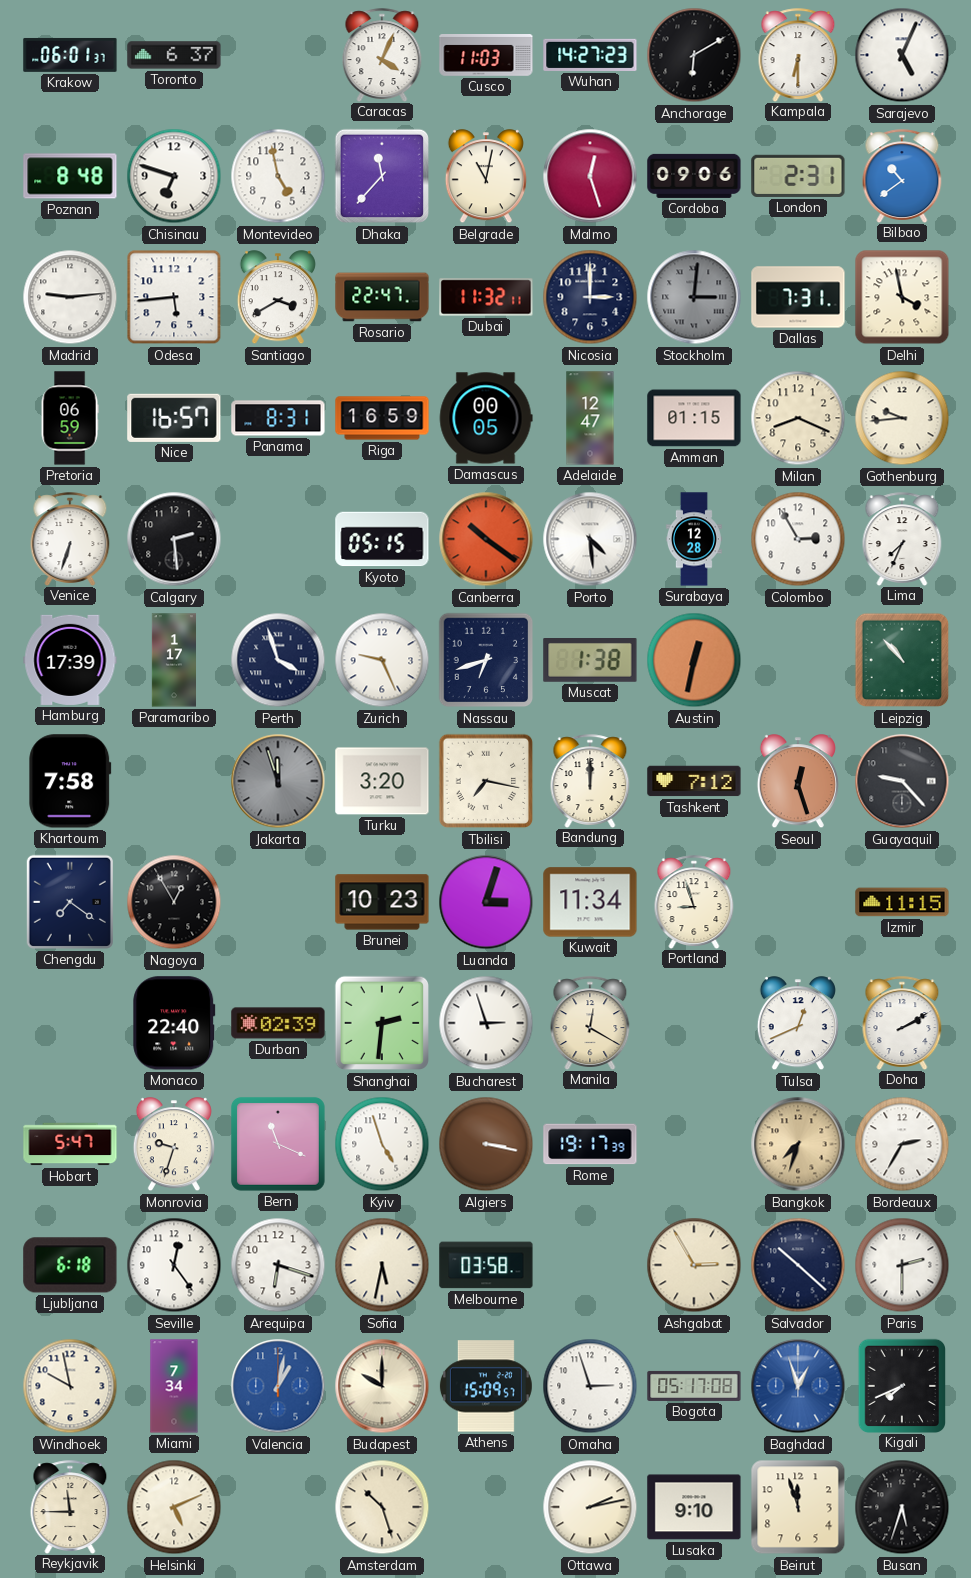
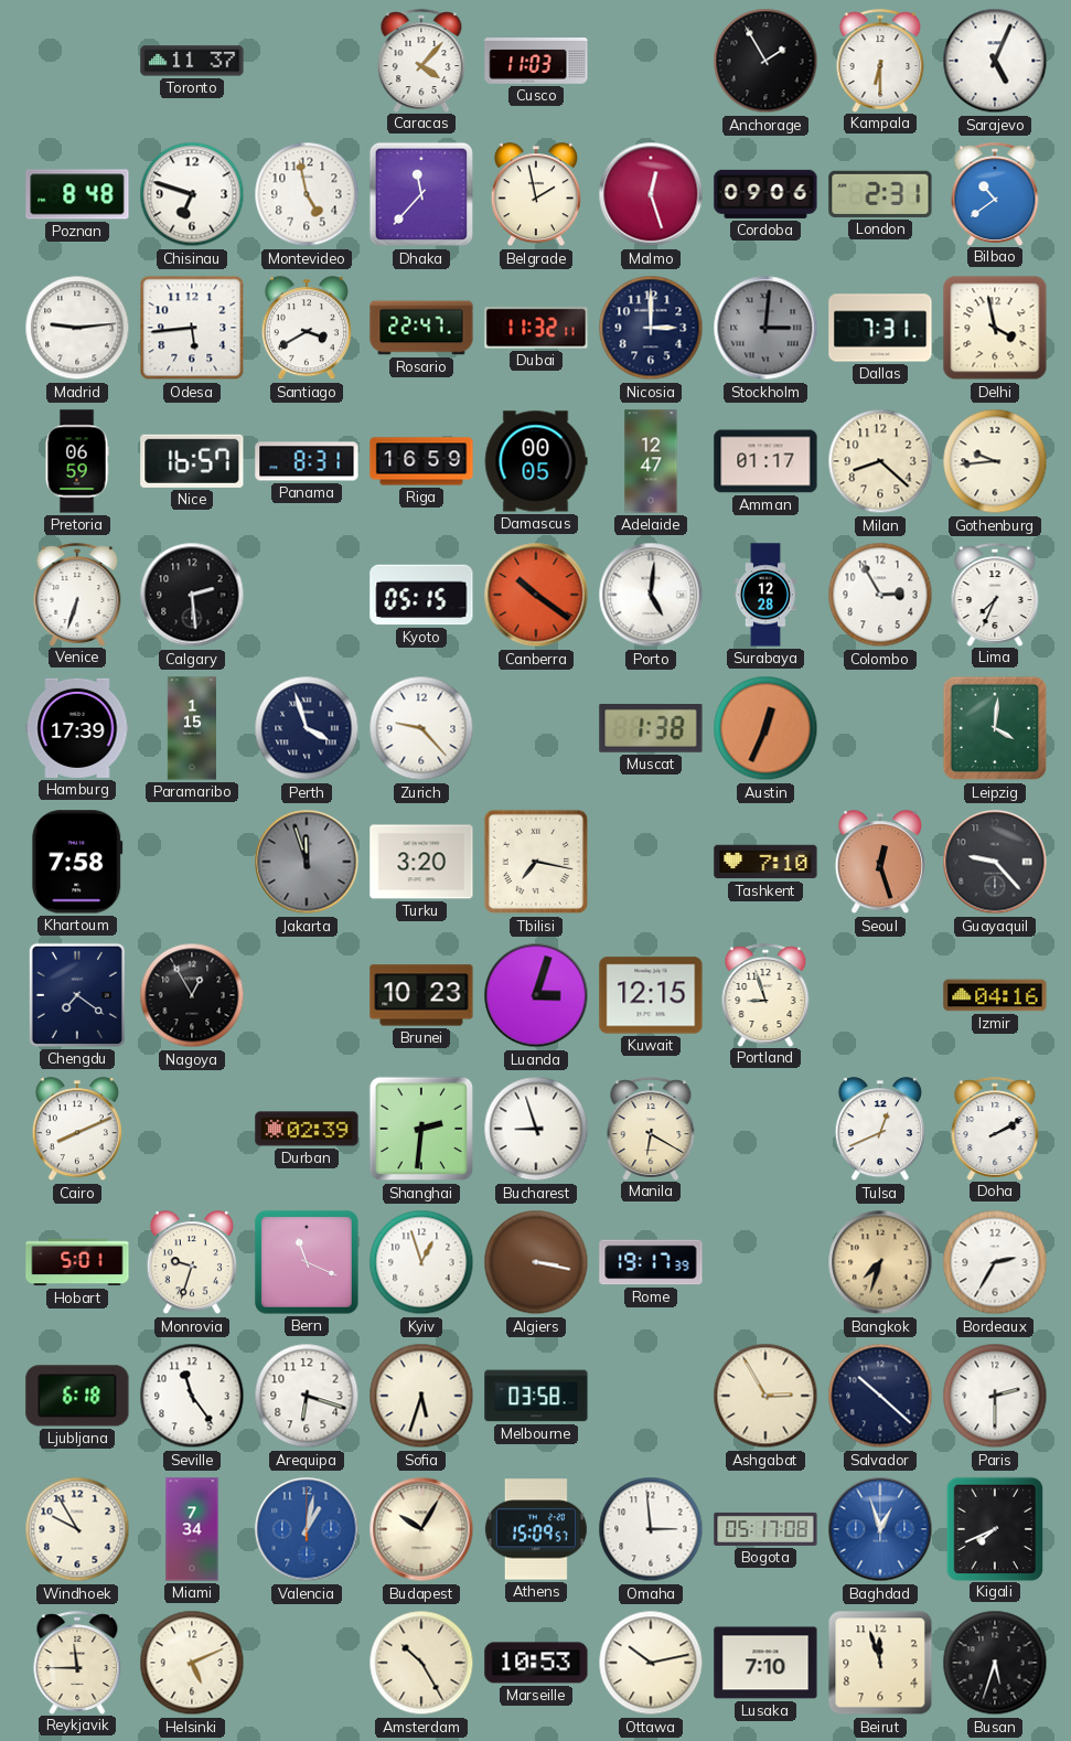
Krakow: 06:01 -> none
Toronto: 6:37 -> 11:37
Caracas: 4:04 -> 4:07
Wuhan: 14:27 -> none
Anchorage: 6:10 -> 1:55
Belgrade: 11:02 -> 1:58
Amman: 01:15 -> 01:17
Milan: 8:19 -> 8:22
Porto: 4:29 -> 5:01
Paramaribo: 1:17 -> 1:15
Zurich: 9:26 -> 9:23
Nassau: 6:42 -> none
Austin: 12:32 -> 12:34
Leipzig: 10:53 -> 4:01
Bandung: 12:00 -> none
Tashkent: 7:12 -> 7:10
Kuwait: 11:34 -> 12:15
Izmir: 11:15 -> 04:16
Cairo: none -> 8:11
Monaco: 22:40 -> none
Bucharest: 2:57 -> 8:57
Manila: 12:20 -> 6:20
Hobart: 5:47 -> 5:01
Kyiv: 4:57 -> 12:57
Seville: 12:24 -> 11:24
Sofia: 5:32 -> 5:33
Windhoek: 9:58 -> 9:55
Budapest: 10:00 -> 10:05
Omaha: 2:57 -> 2:59
Amsterdam: 10:27 -> 10:25
Marseille: none -> 10:53
Ottawa: 2:13 -> 10:13
Lusaka: 9:10 -> 7:10
